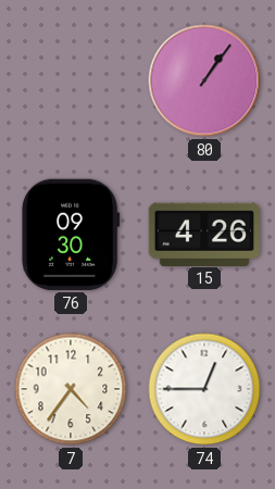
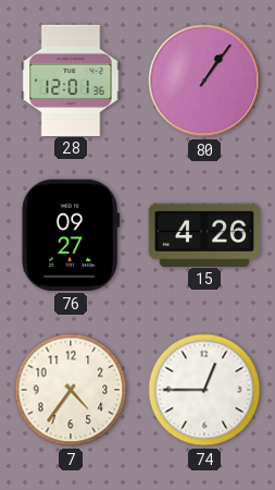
28: none -> 12:01
76: 09:30 -> 09:27
